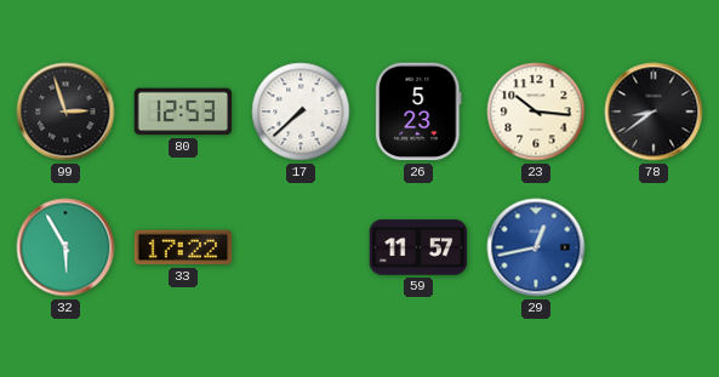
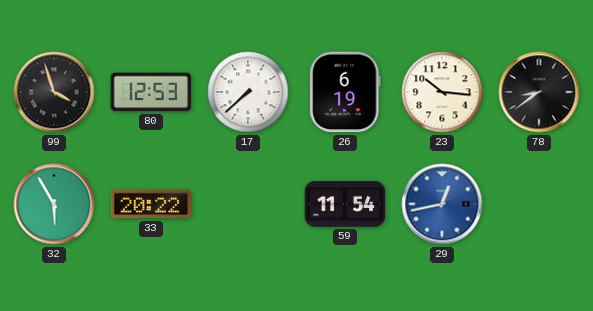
99: 2:57 -> 3:57
26: 5:23 -> 6:19
33: 17:22 -> 20:22
59: 11:57 -> 11:54
